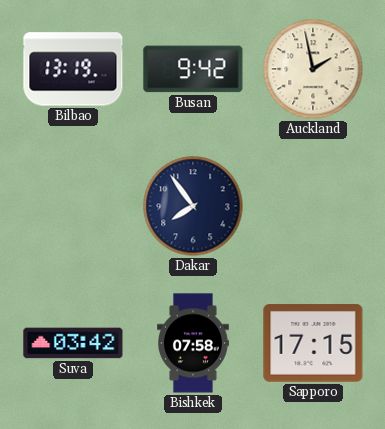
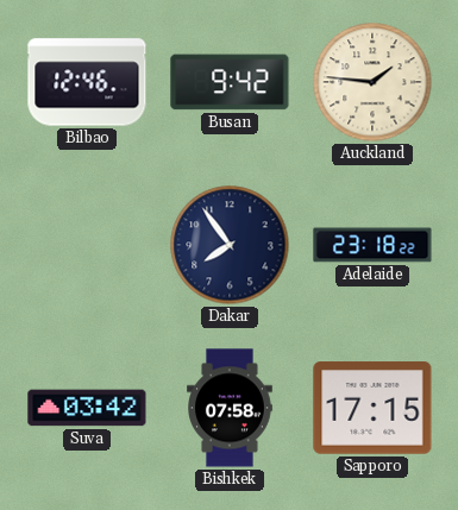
Bilbao: 13:19 -> 12:46
Auckland: 1:58 -> 1:46
Adelaide: none -> 23:18
